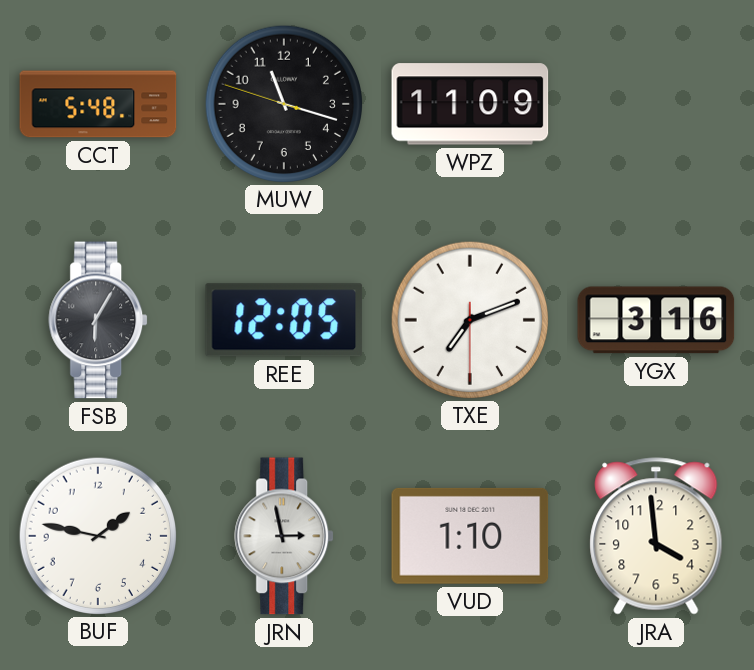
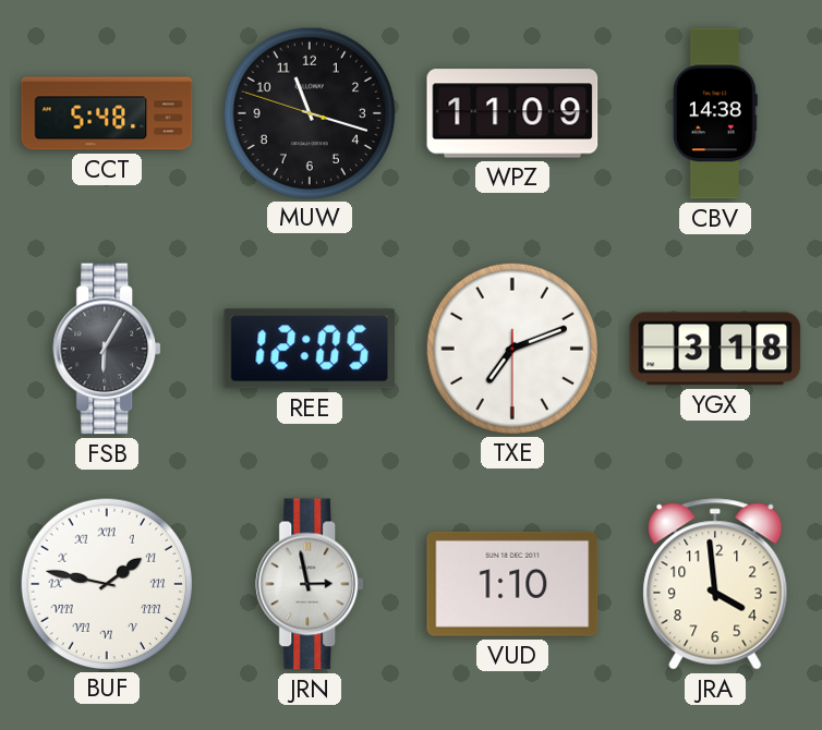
CBV: none -> 14:38
YGX: 3:16 -> 3:18
BUF numerals: Arabic -> Roman
